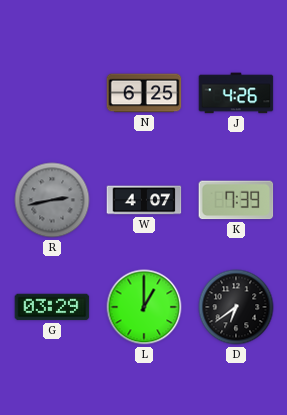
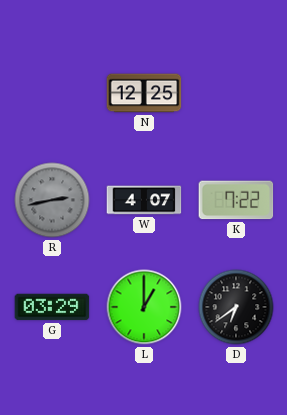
N: 6:25 -> 12:25
J: 4:26 -> none
K: 7:39 -> 7:22
